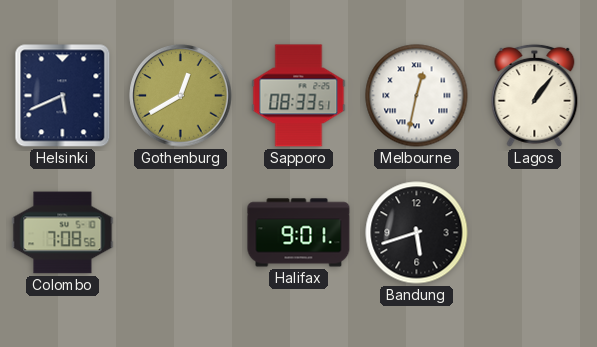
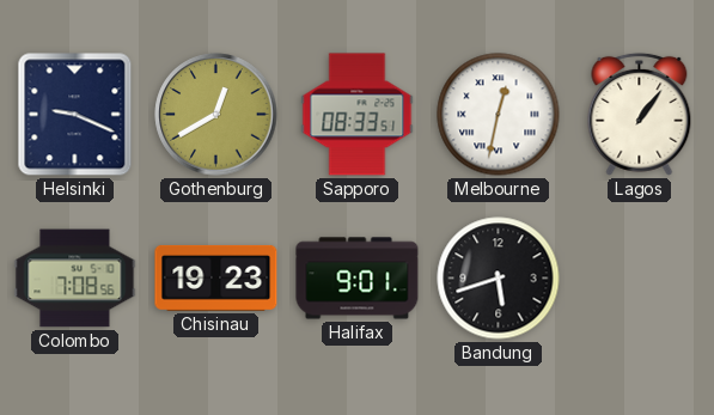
Helsinki: 5:41 -> 9:19
Chisinau: none -> 19:23
